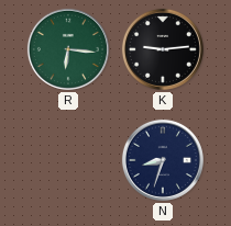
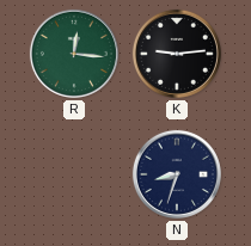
R: 6:16 -> 12:16
